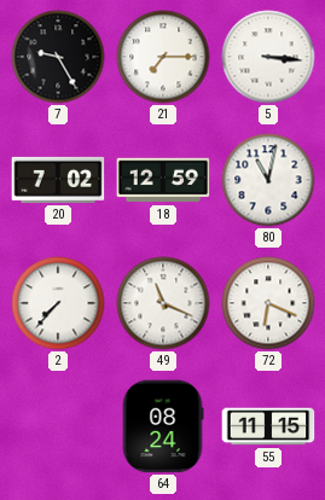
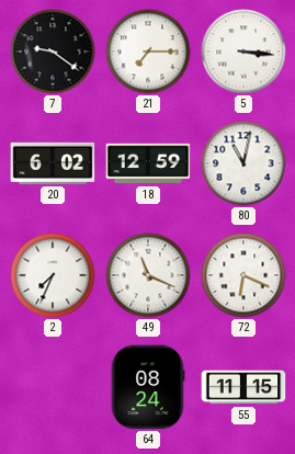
7: 9:25 -> 9:21
20: 7:02 -> 6:02
2: 7:37 -> 7:34
